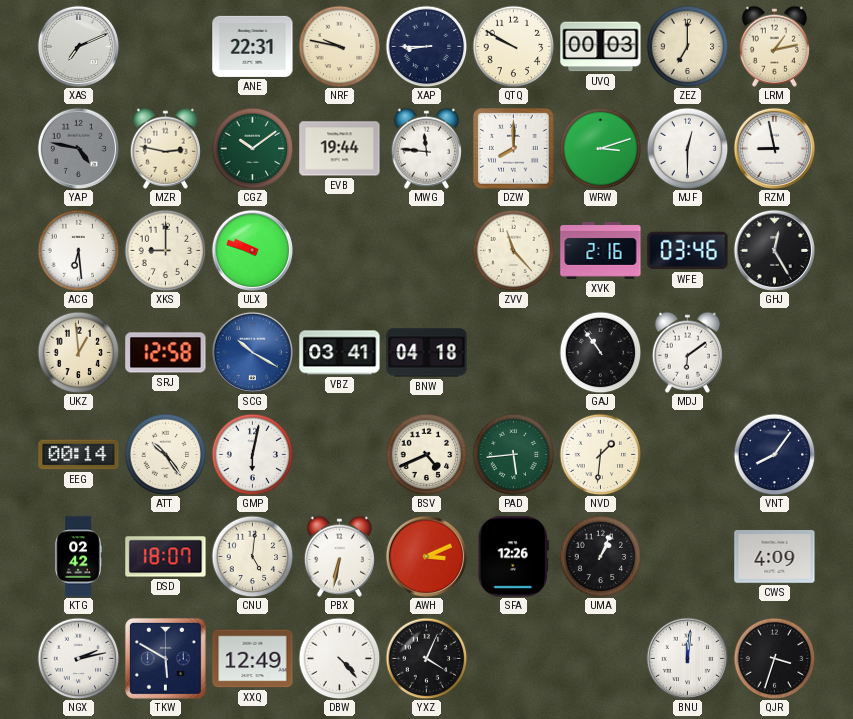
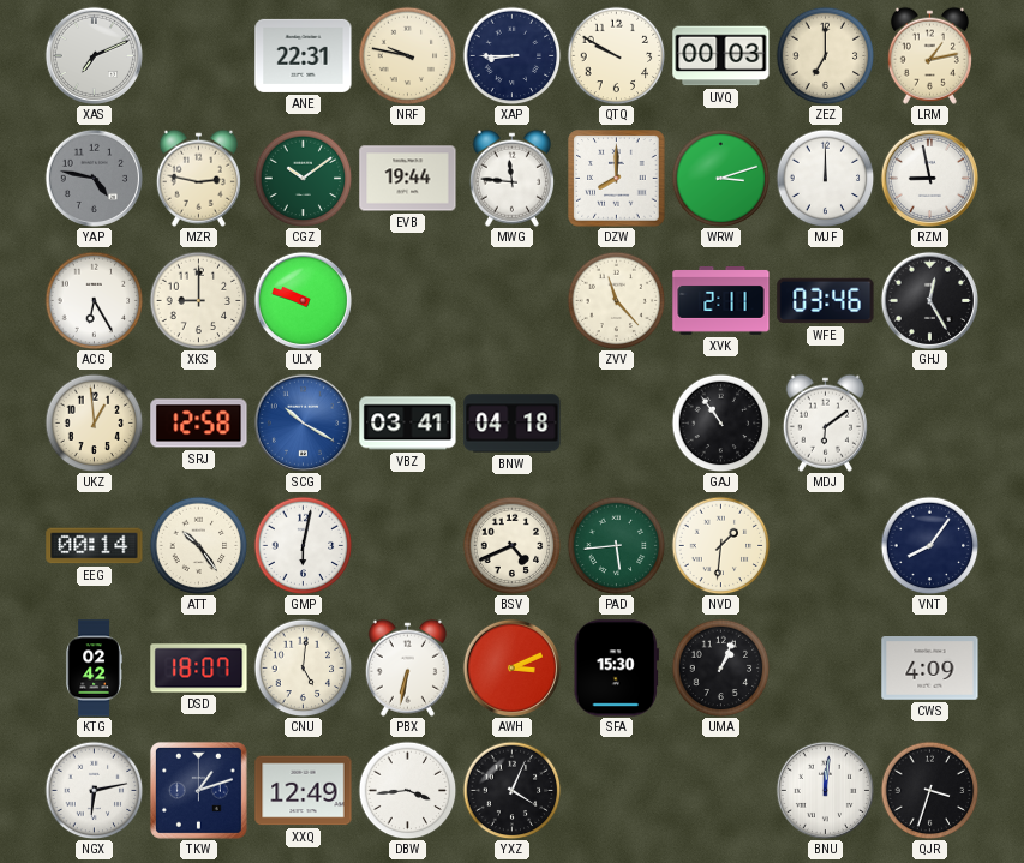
MJF: 12:30 -> 12:00
ACG: 6:29 -> 6:25
XVK: 2:16 -> 2:11
SFA: 12:26 -> 15:30
NGX: 2:13 -> 6:13
TKW: 5:50 -> 1:12
DBW: 4:23 -> 3:44
